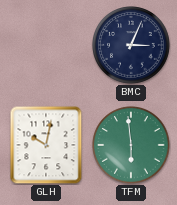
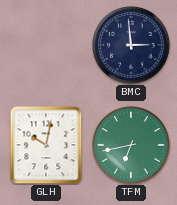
BMC: 3:04 -> 2:59
TFM: 5:59 -> 6:43
